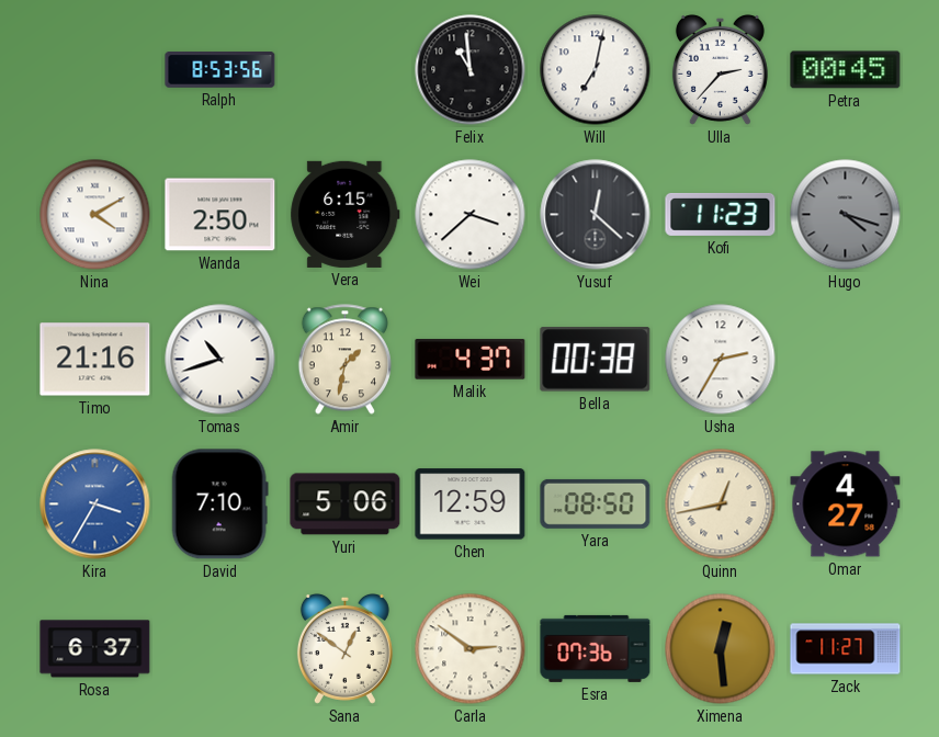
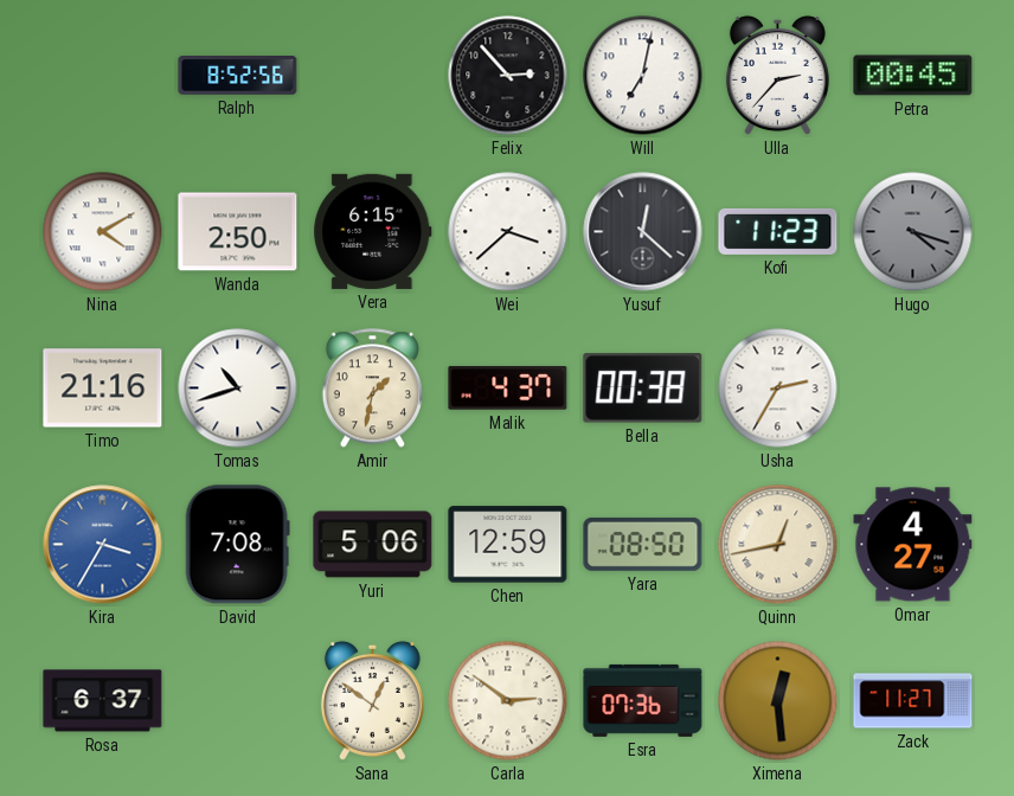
Ralph: 8:53 -> 8:52
Felix: 10:59 -> 2:53
David: 7:10 -> 7:08
